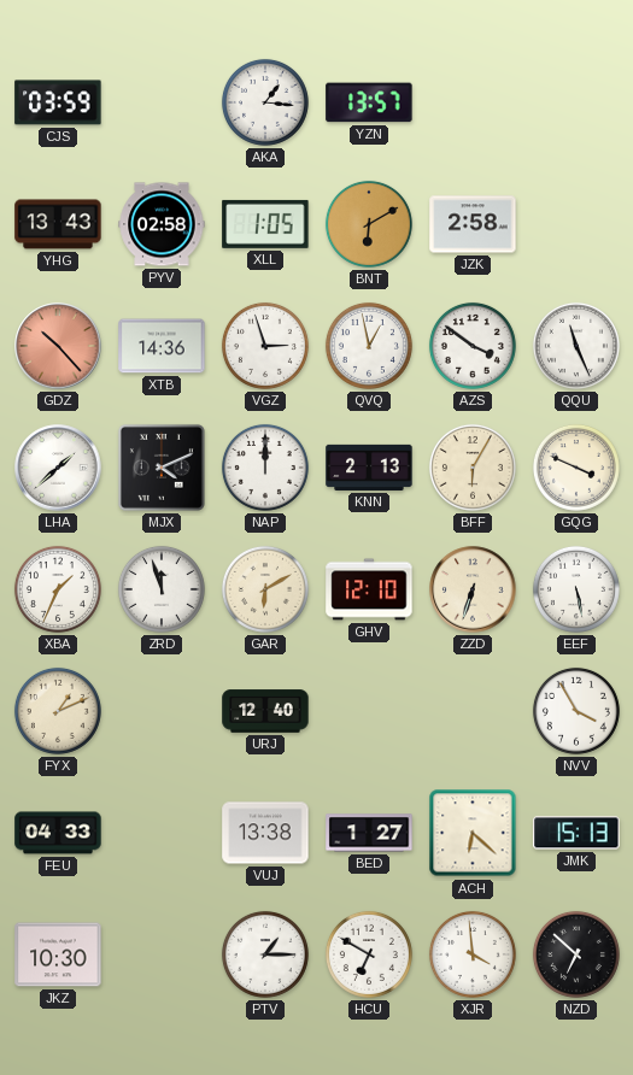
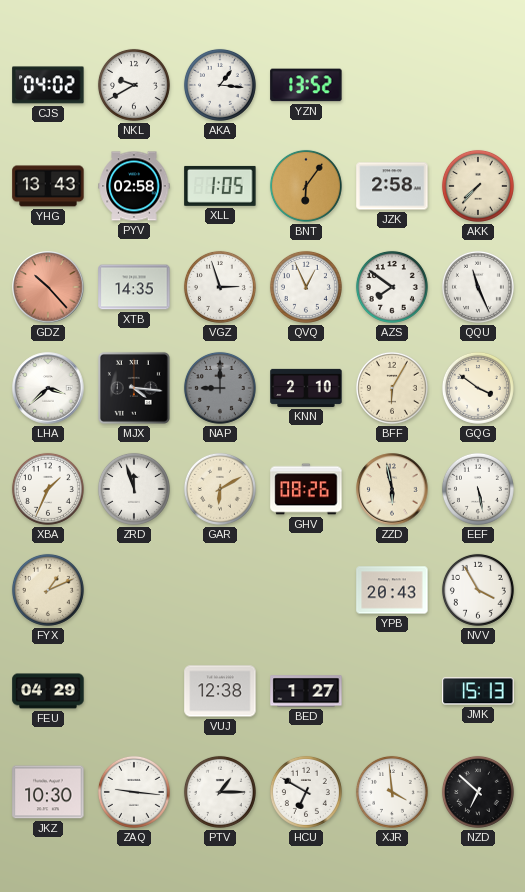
CJS: 03:59 -> 04:02
NKL: none -> 9:40
YZN: 13:57 -> 13:52
BNT: 6:10 -> 6:06
AKK: none -> 7:37
XTB: 14:36 -> 14:35
QVQ: 12:58 -> 12:56
AZS: 3:51 -> 7:51
LHA: 1:38 -> 3:38
MJX: 4:11 -> 4:16
NAP: 12:00 -> 9:00
NAP dial: white -> grey
KNN: 2:13 -> 2:10
GQG: 3:49 -> 3:51
GHV: 12:10 -> 08:26
ZZD: 6:33 -> 5:58
URJ: 12:40 -> none
YPB: none -> 20:43
FEU: 04:33 -> 04:29
VUJ: 13:38 -> 12:38
ACH: 6:22 -> none
ZAQ: none -> 9:16
